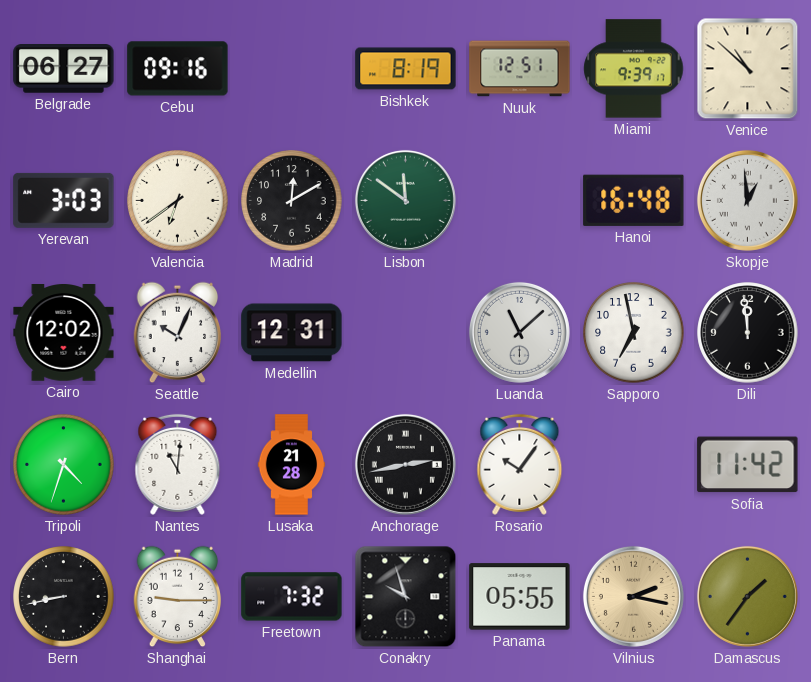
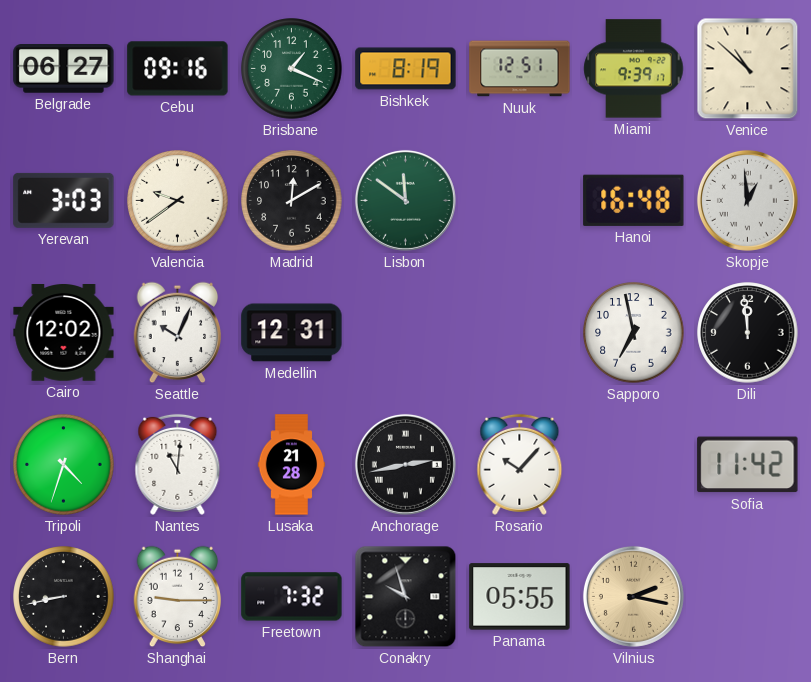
Brisbane: none -> 1:19
Valencia: 6:39 -> 9:39
Luanda: 11:08 -> none
Rosario: 10:06 -> 10:07
Damascus: 1:36 -> none
